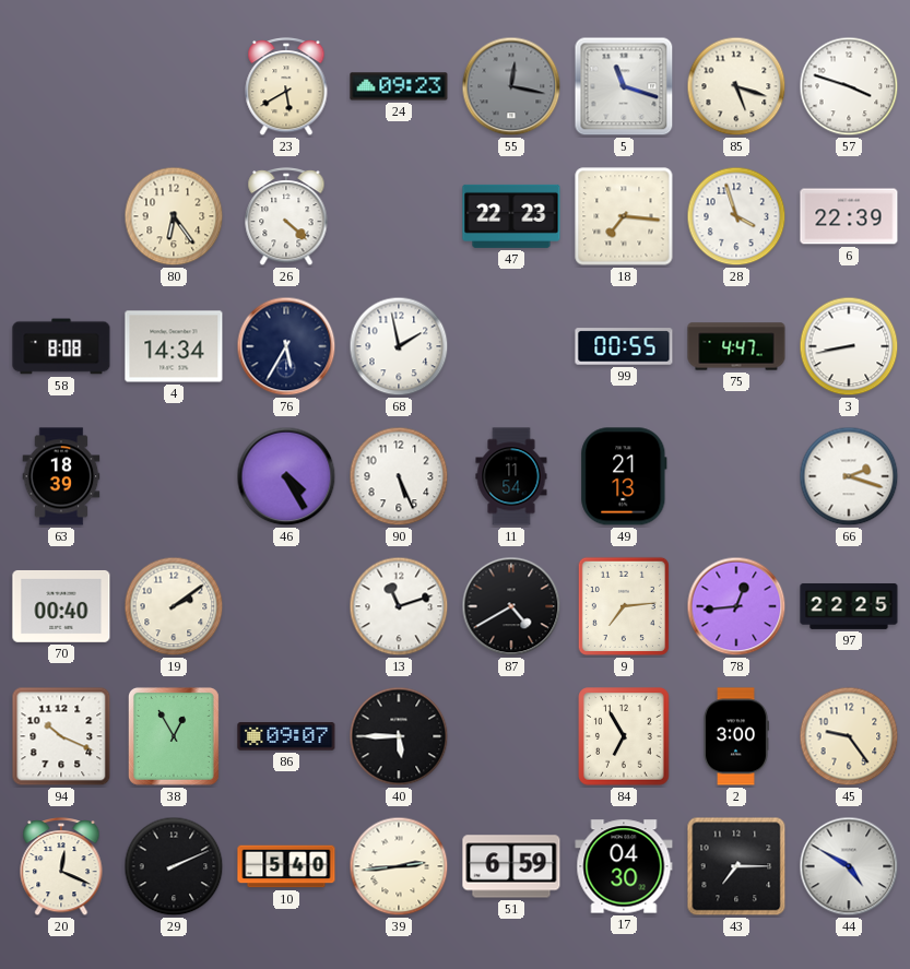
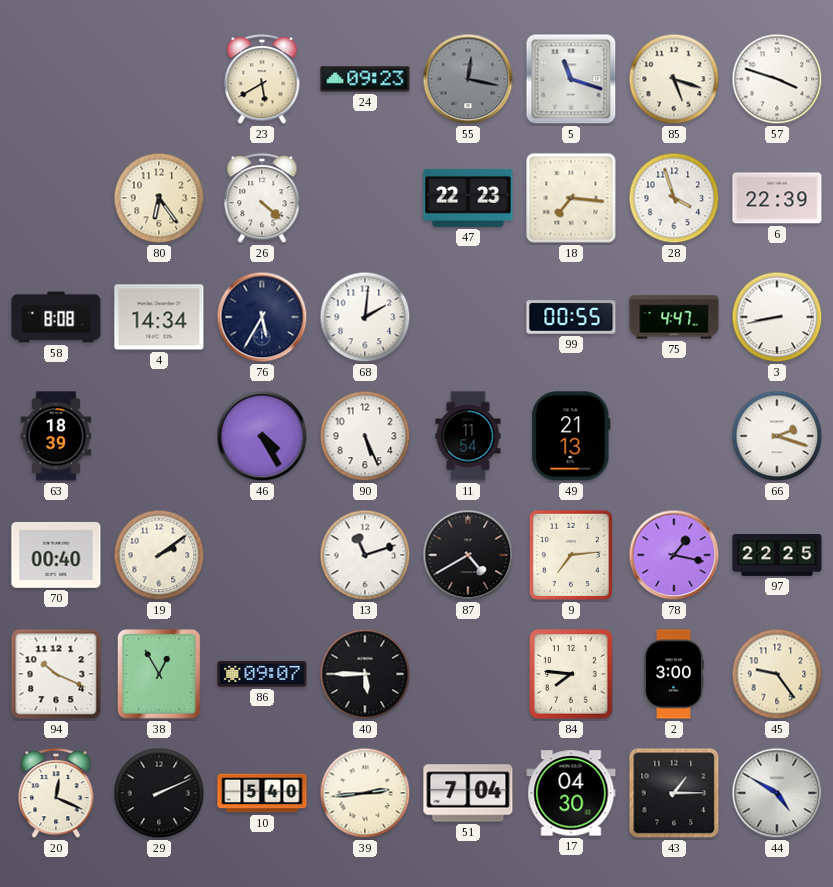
68: 1:58 -> 2:01
78: 12:44 -> 1:17
84: 6:55 -> 7:46
51: 6:59 -> 7:04
43: 7:15 -> 1:15
